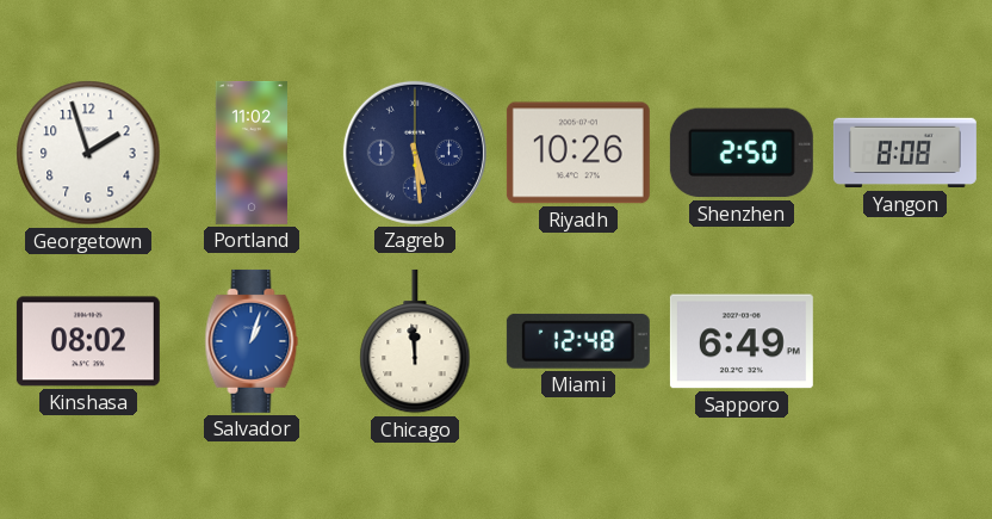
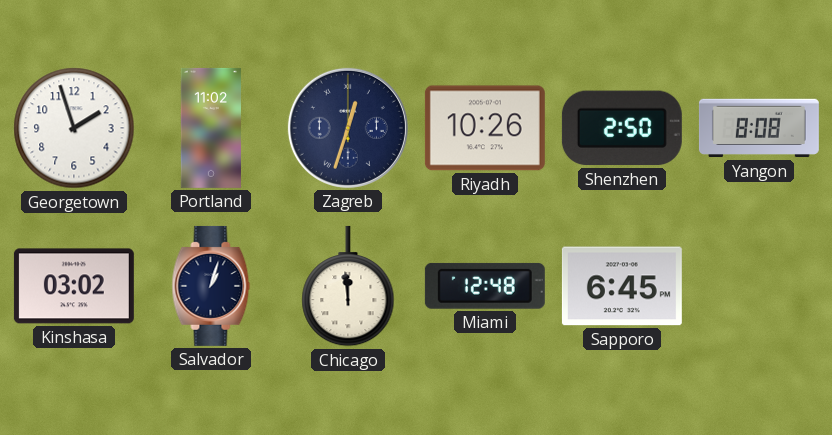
Zagreb: 5:29 -> 12:33
Kinshasa: 08:02 -> 03:02
Salvador dial: blue -> navy
Sapporo: 6:49 -> 6:45
